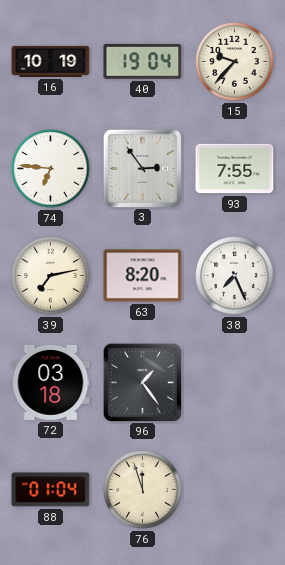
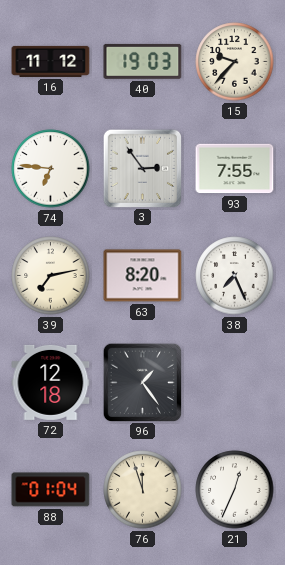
16: 10:19 -> 11:12
40: 19:04 -> 19:03
72: 03:18 -> 12:18
21: none -> 12:34
